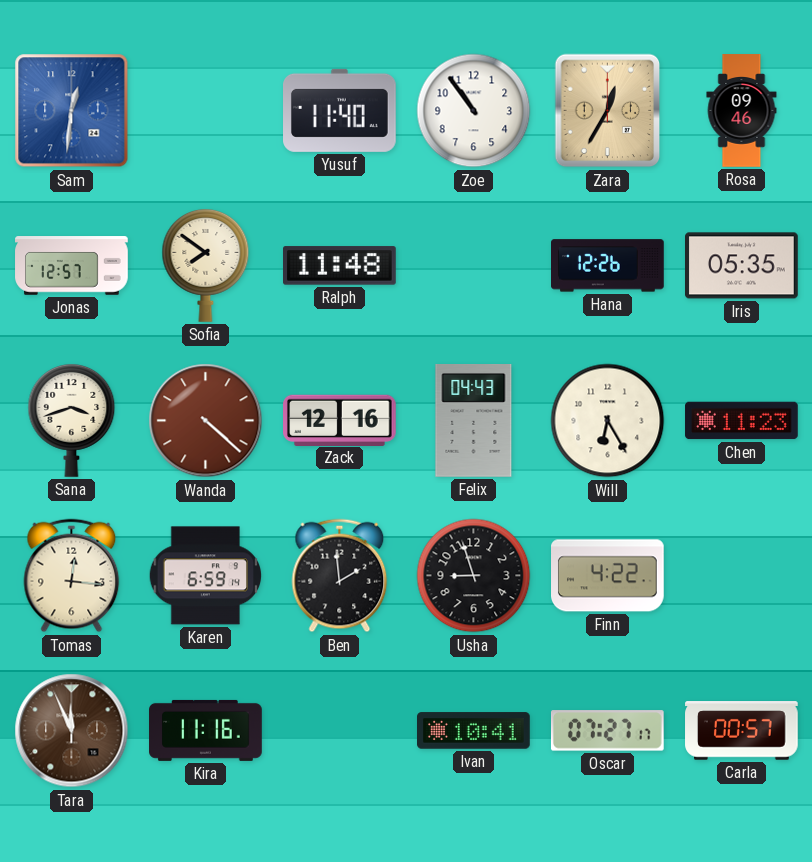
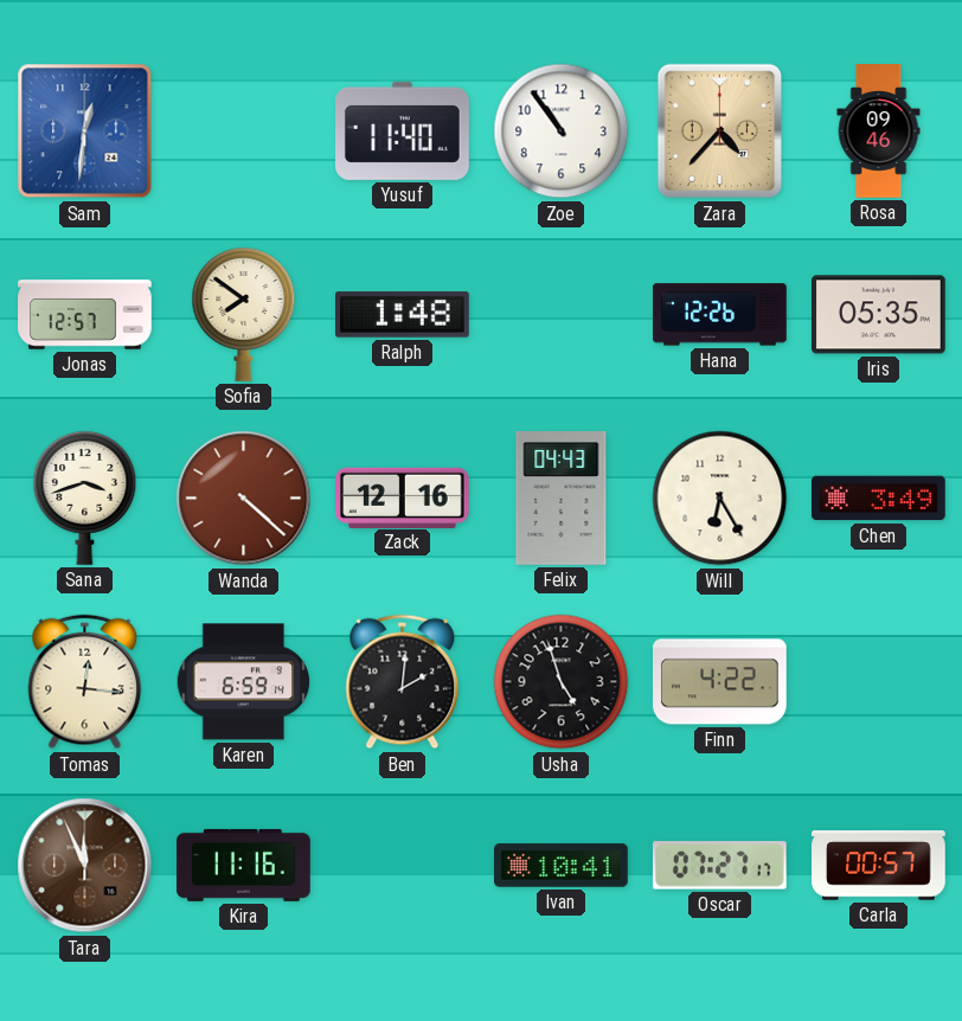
Zara: 12:35 -> 4:37
Ralph: 11:48 -> 1:48
Chen: 11:23 -> 3:49
Ben: 1:59 -> 2:01
Usha: 8:57 -> 4:57
